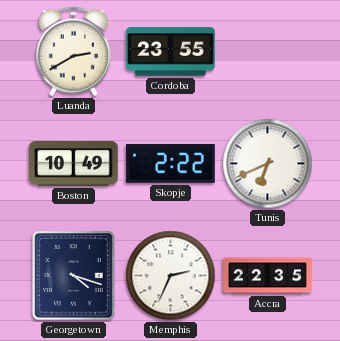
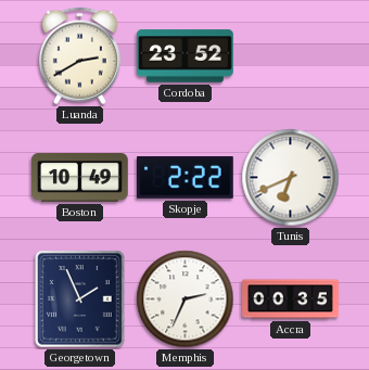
Cordoba: 23:55 -> 23:52
Georgetown: 4:18 -> 1:56
Accra: 22:35 -> 00:35
